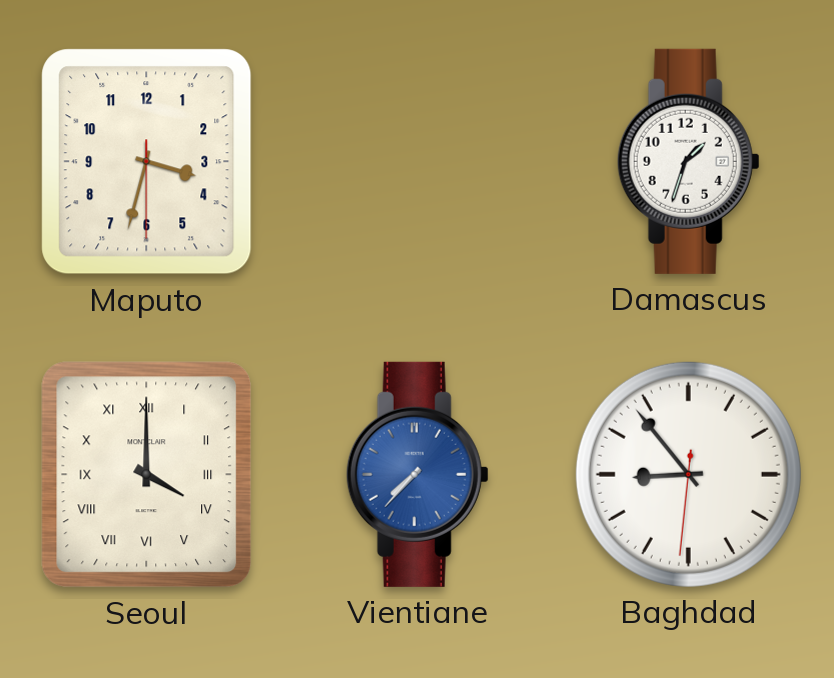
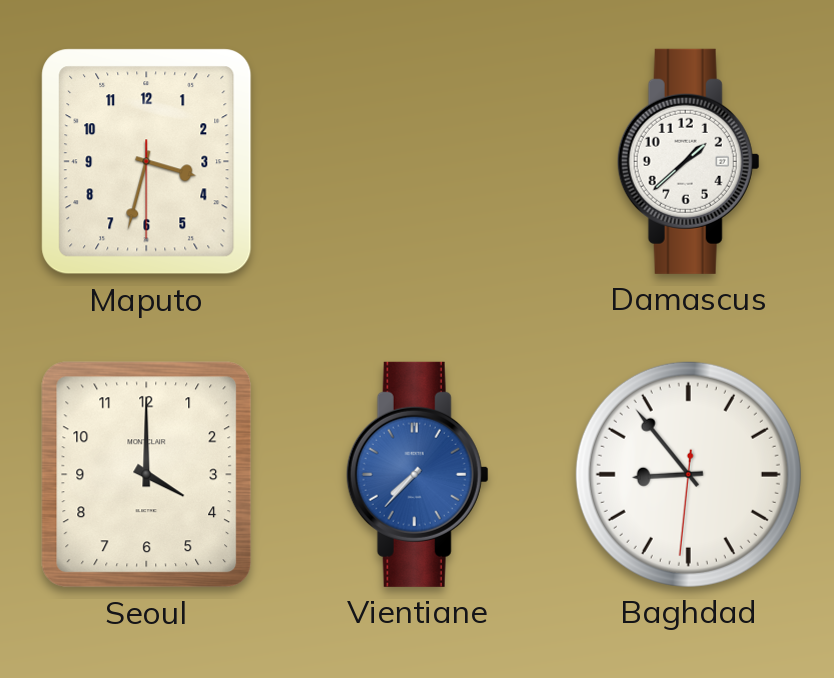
Damascus: 1:33 -> 1:38
Seoul numerals: Roman -> Arabic
